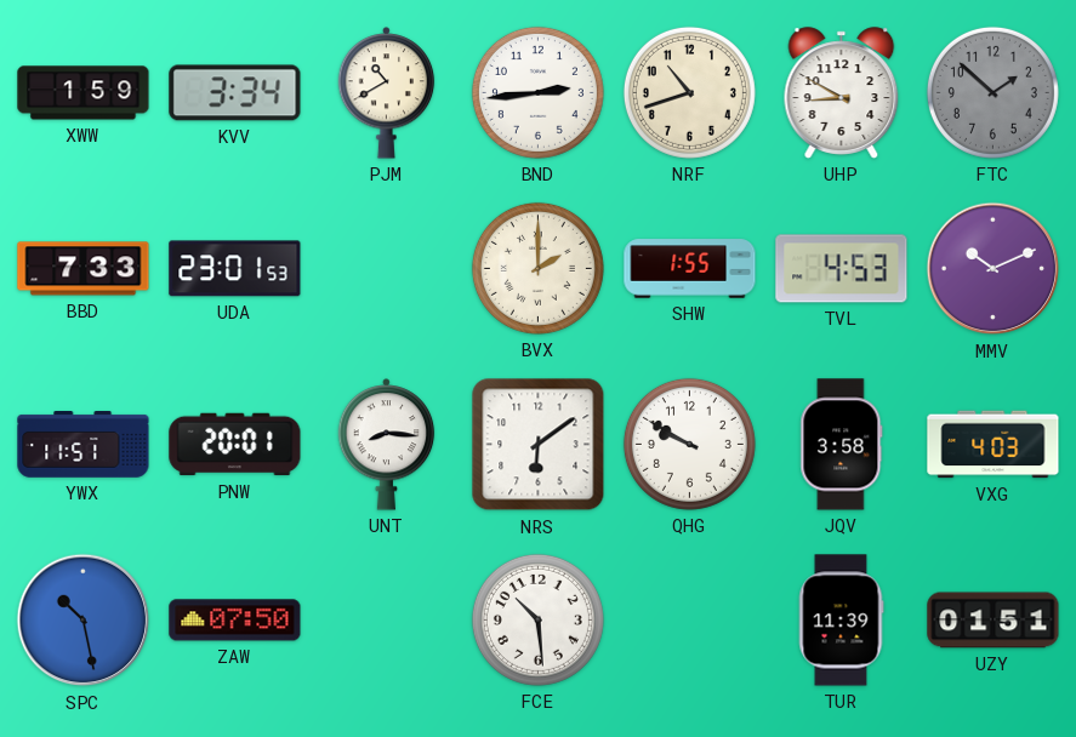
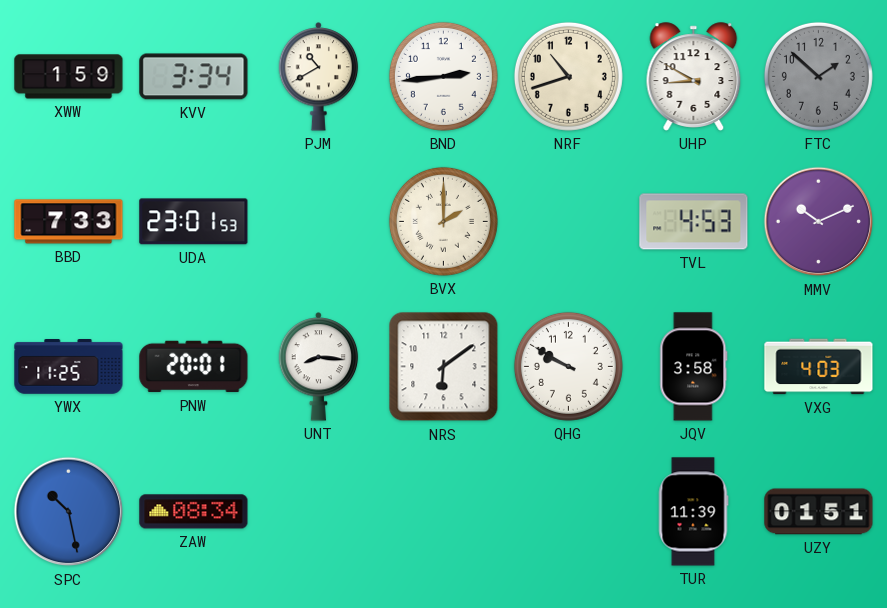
SHW: 1:55 -> none
YWX: 11:51 -> 11:25
ZAW: 07:50 -> 08:34
FCE: 10:29 -> none
